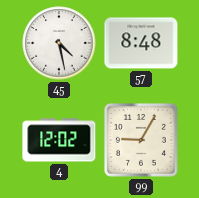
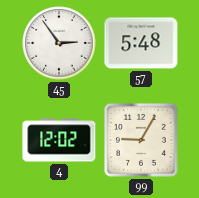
45: 4:28 -> 2:54
57: 8:48 -> 5:48
